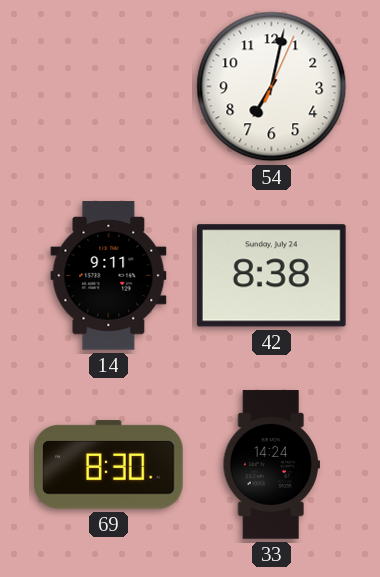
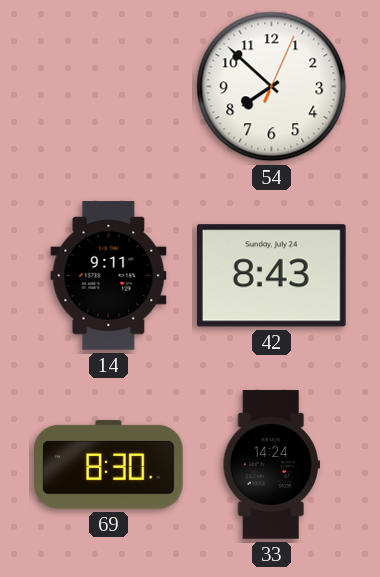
54: 7:02 -> 7:52
42: 8:38 -> 8:43
